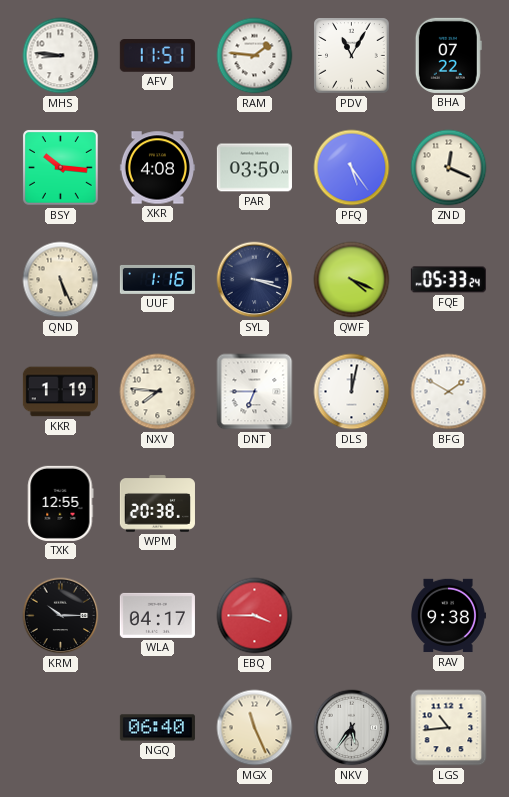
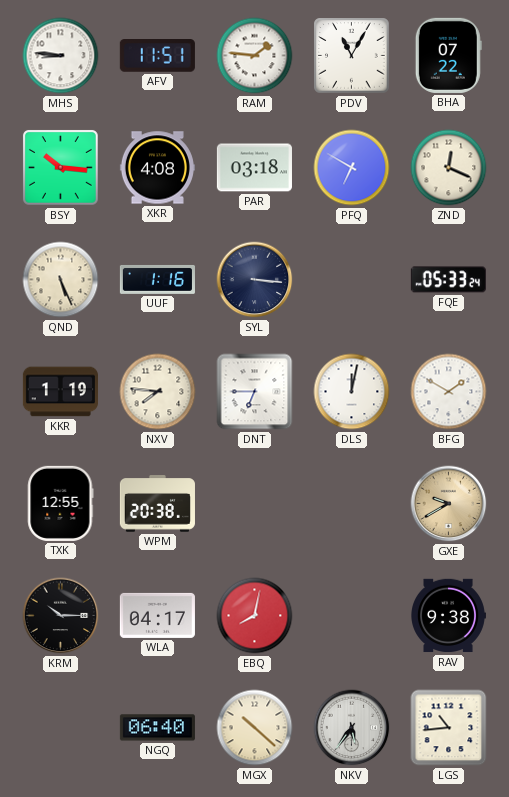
PAR: 03:50 -> 03:18
PFQ: 5:24 -> 6:50
SYL: 3:18 -> 3:16
QWF: 4:19 -> none
GXE: none -> 9:40
EBQ: 3:45 -> 8:02
MGX: 11:26 -> 10:22
